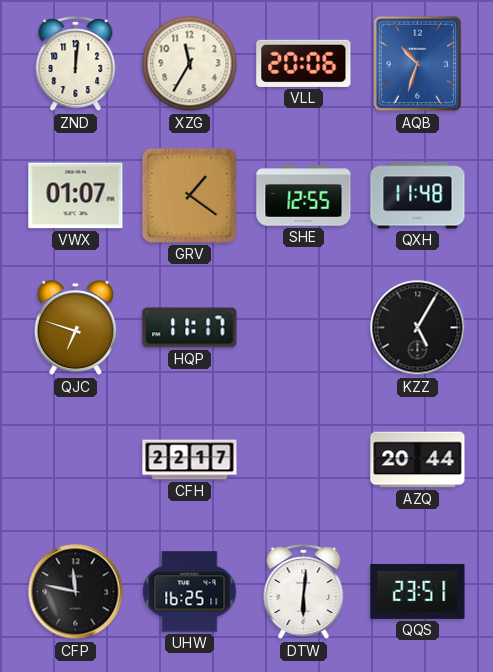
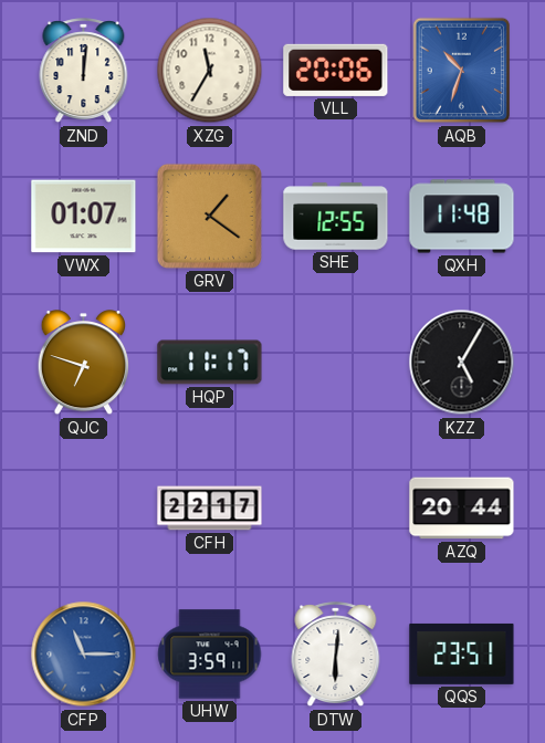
CFP: 11:47 -> 11:15
CFP dial: black -> blue
UHW: 16:25 -> 3:59
